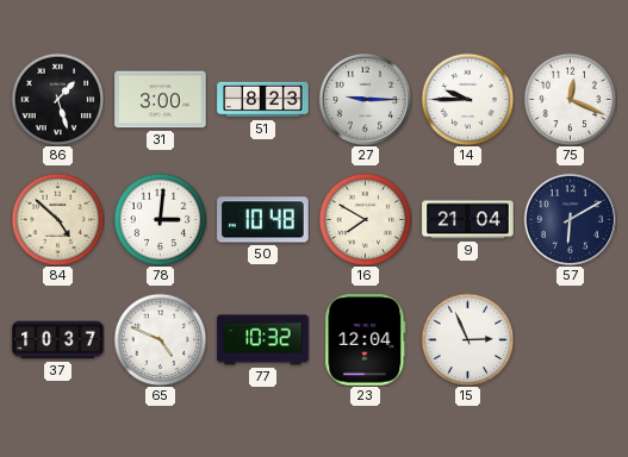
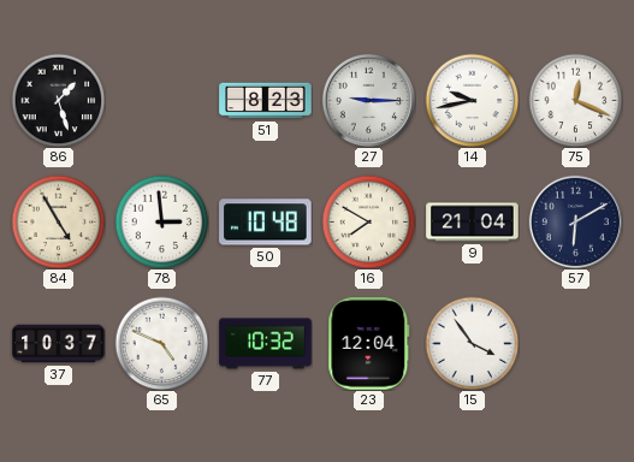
31: 3:00 -> none
14: 9:45 -> 9:43
84: 4:52 -> 4:55
78: 3:01 -> 2:59
15: 2:56 -> 3:54
